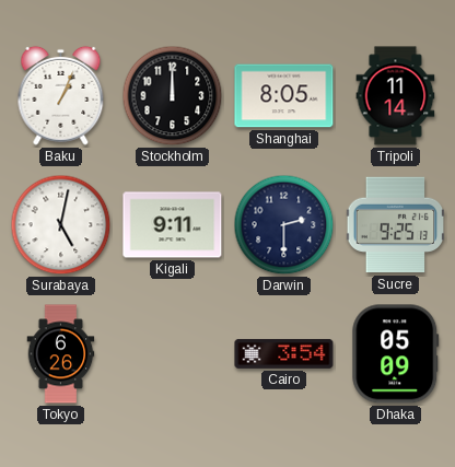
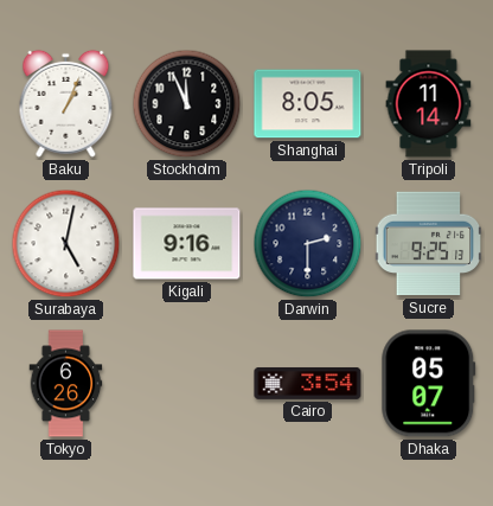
Stockholm: 12:00 -> 11:56
Kigali: 9:11 -> 9:16
Dhaka: 05:09 -> 05:07
